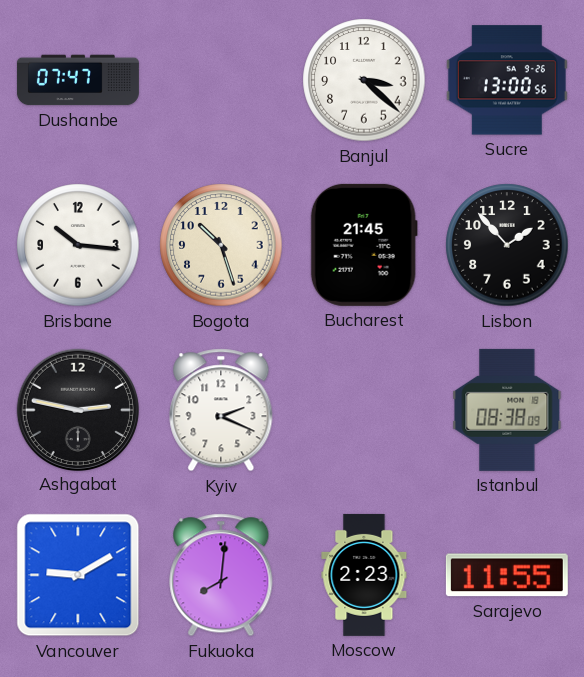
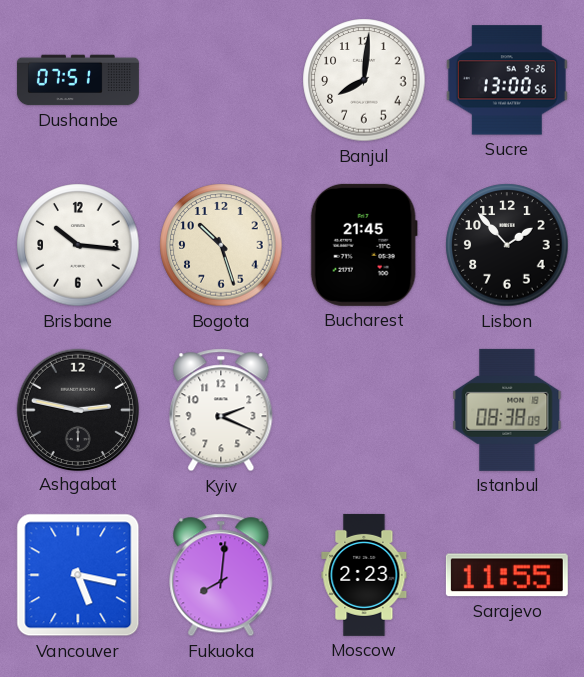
Dushanbe: 07:47 -> 07:51
Banjul: 3:22 -> 8:01
Vancouver: 9:10 -> 5:17
